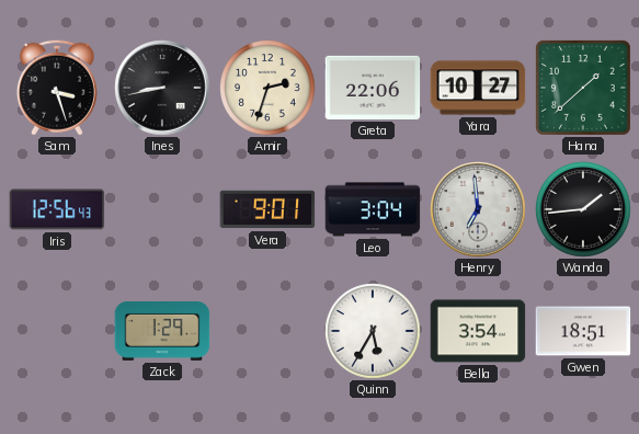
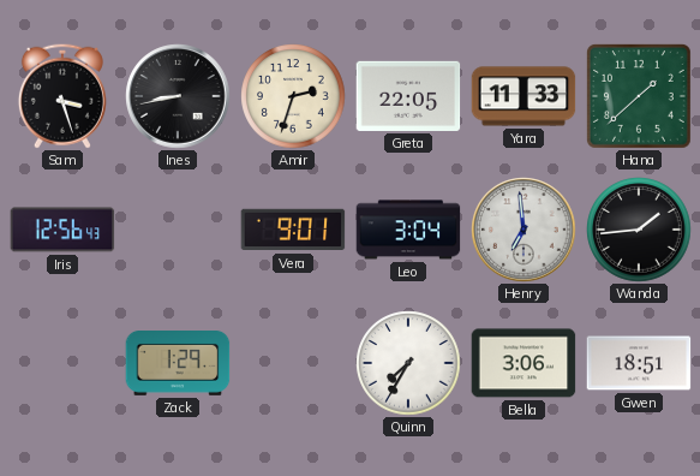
Greta: 22:06 -> 22:05
Yara: 10:27 -> 11:33
Quinn: 5:35 -> 7:35
Bella: 3:54 -> 3:06
